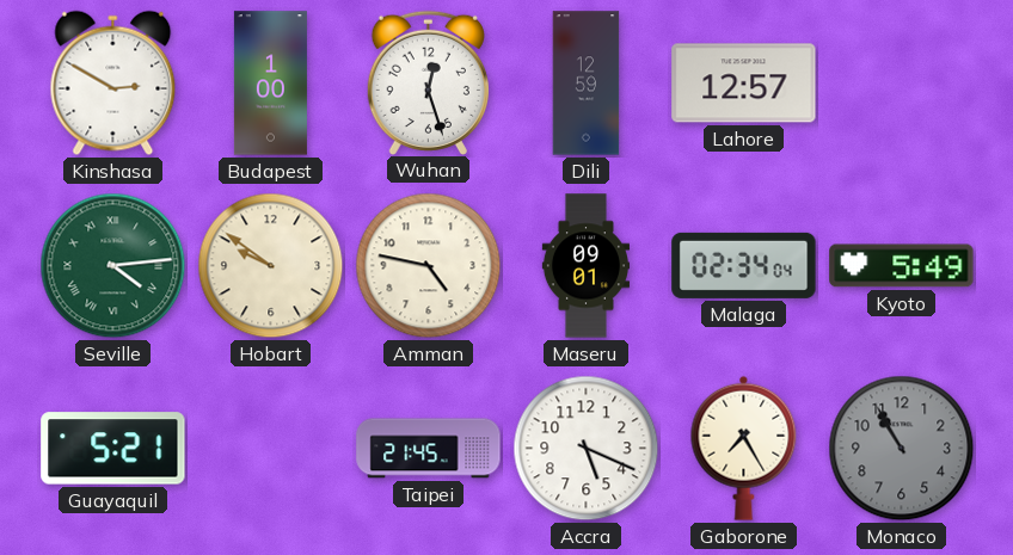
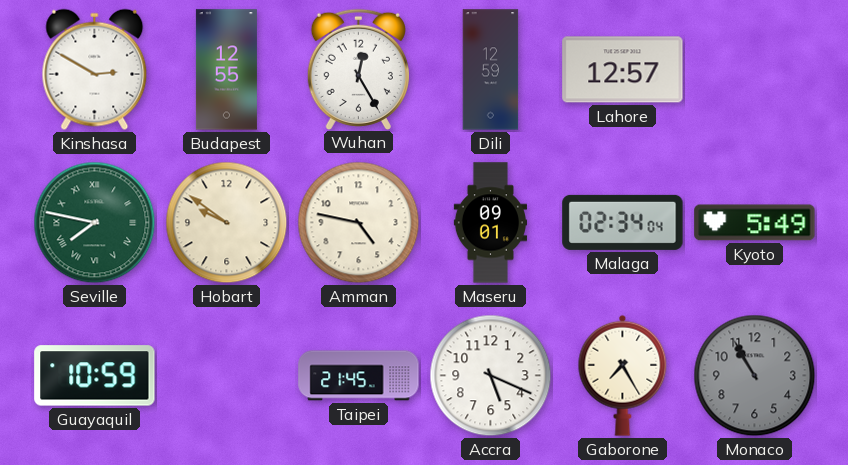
Budapest: 1:00 -> 12:55
Wuhan: 12:27 -> 12:25
Seville: 4:14 -> 7:47
Guayaquil: 5:21 -> 10:59
